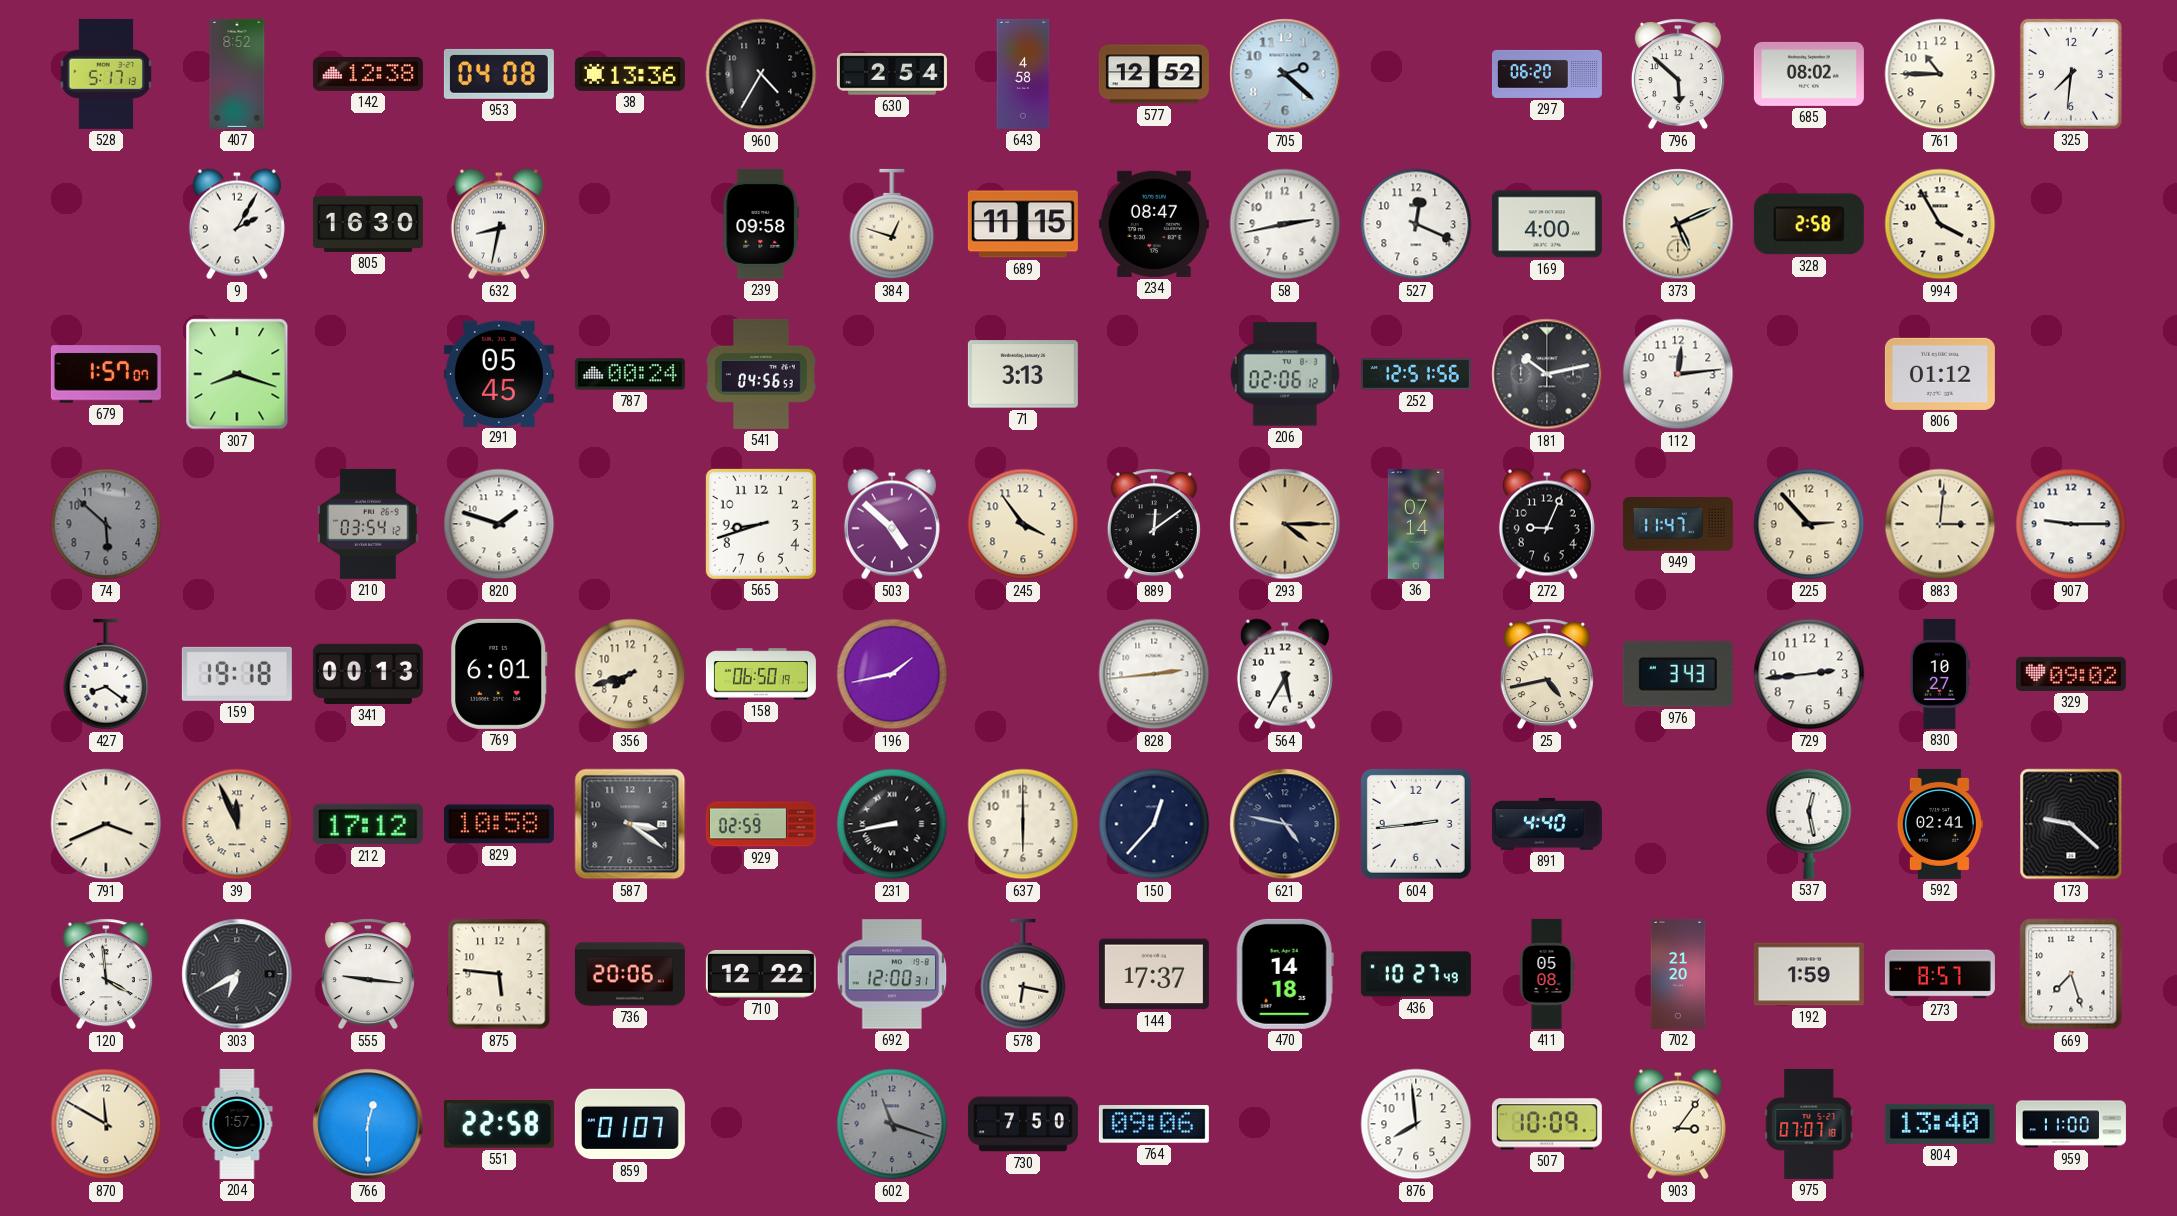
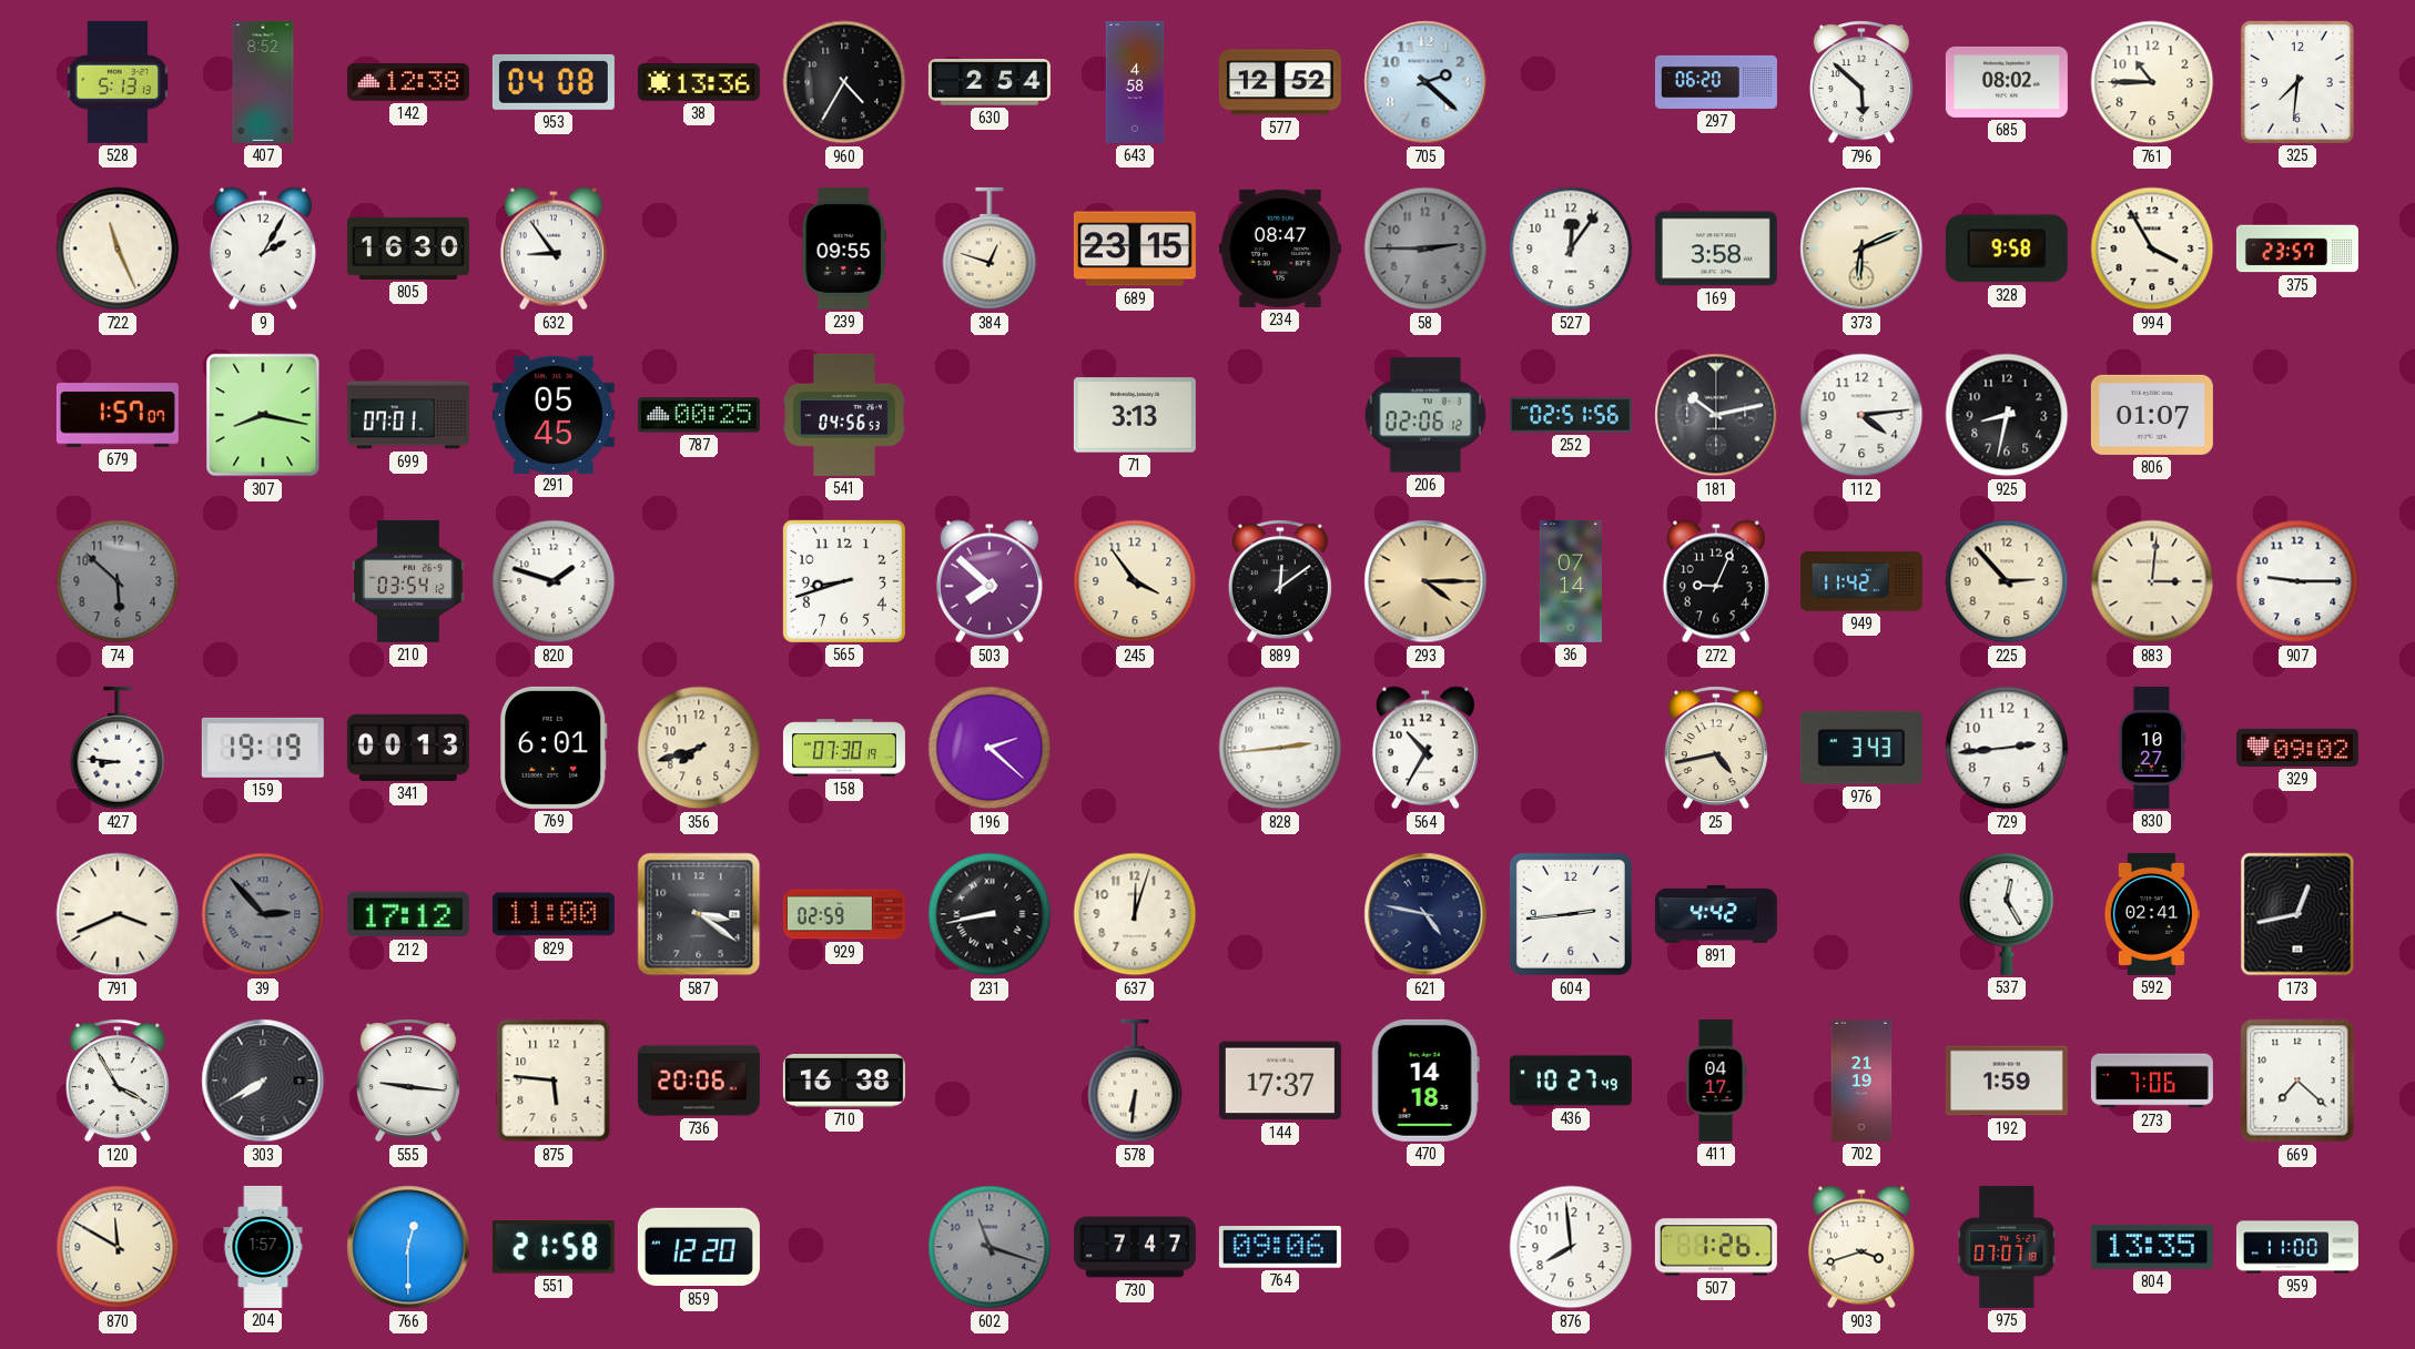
528: 5:17 -> 5:13
722: none -> 11:26
632: 8:32 -> 8:54
239: 09:58 -> 09:55
689: 11:15 -> 23:15
58: 2:43 -> 2:45
58 dial: white -> grey
527: 12:19 -> 12:06
169: 4:00 -> 3:58
373: 5:11 -> 6:11
328: 2:58 -> 9:58
375: none -> 23:57
307: 8:18 -> 8:17
699: none -> 07:01
787: 00:24 -> 00:25
252: 12:51 -> 02:51
112: 12:14 -> 4:14
925: none -> 8:32
806: 01:12 -> 01:07
503: 4:52 -> 7:52
949: 11:47 -> 11:42
427: 8:21 -> 8:46
159: 19:18 -> 19:19
158: 06:50 -> 07:30
196: 1:43 -> 2:22
564: 5:35 -> 10:35
39: 11:56 -> 2:53
39 dial: cream -> grey
829: 10:58 -> 11:00
637: 6:00 -> 12:03
150: 12:37 -> none
891: 4:40 -> 4:42
537: 12:28 -> 12:25
173: 9:22 -> 12:43
120: 3:59 -> 3:55
303: 6:40 -> 7:40
710: 12:22 -> 16:38
692: 12:00 -> none
578: 6:17 -> 6:31
411: 05:08 -> 04:17
702: 21:20 -> 21:19
273: 8:57 -> 7:06
669: 7:27 -> 7:22
551: 22:58 -> 21:58
859: 01:07 -> 12:20
730: 7:50 -> 7:47
507: 10:09 -> 1:26
903: 3:06 -> 3:42
804: 13:40 -> 13:35
